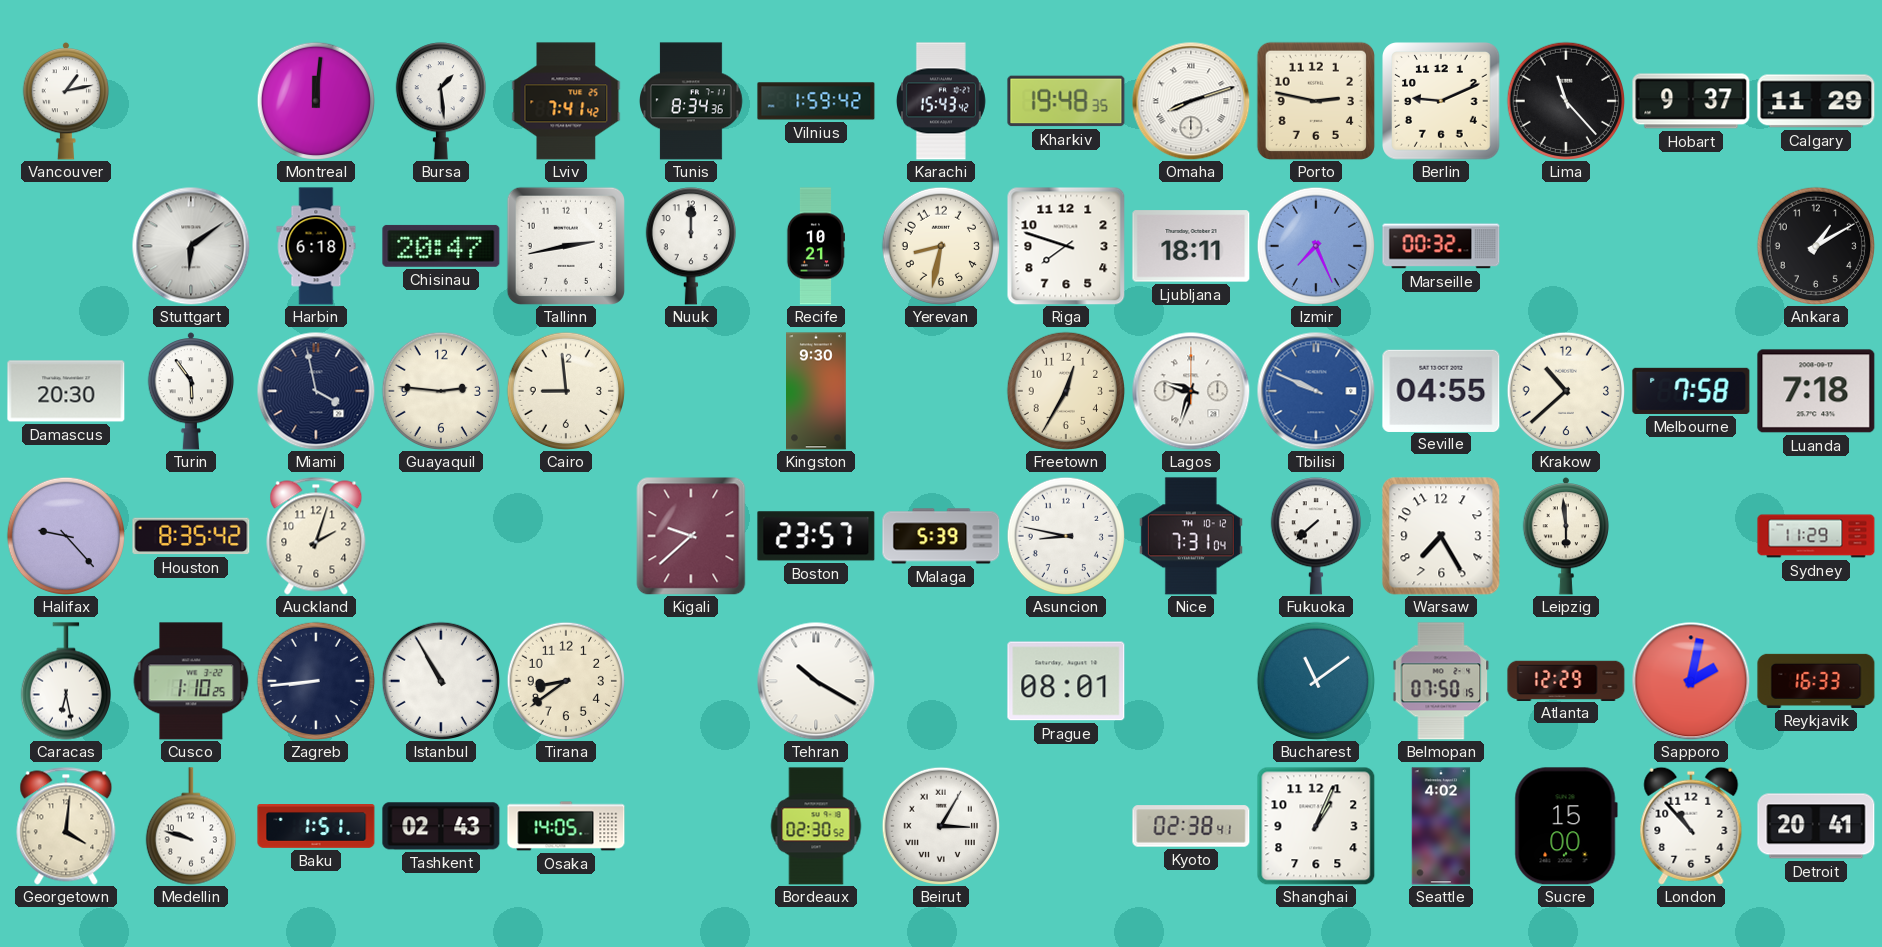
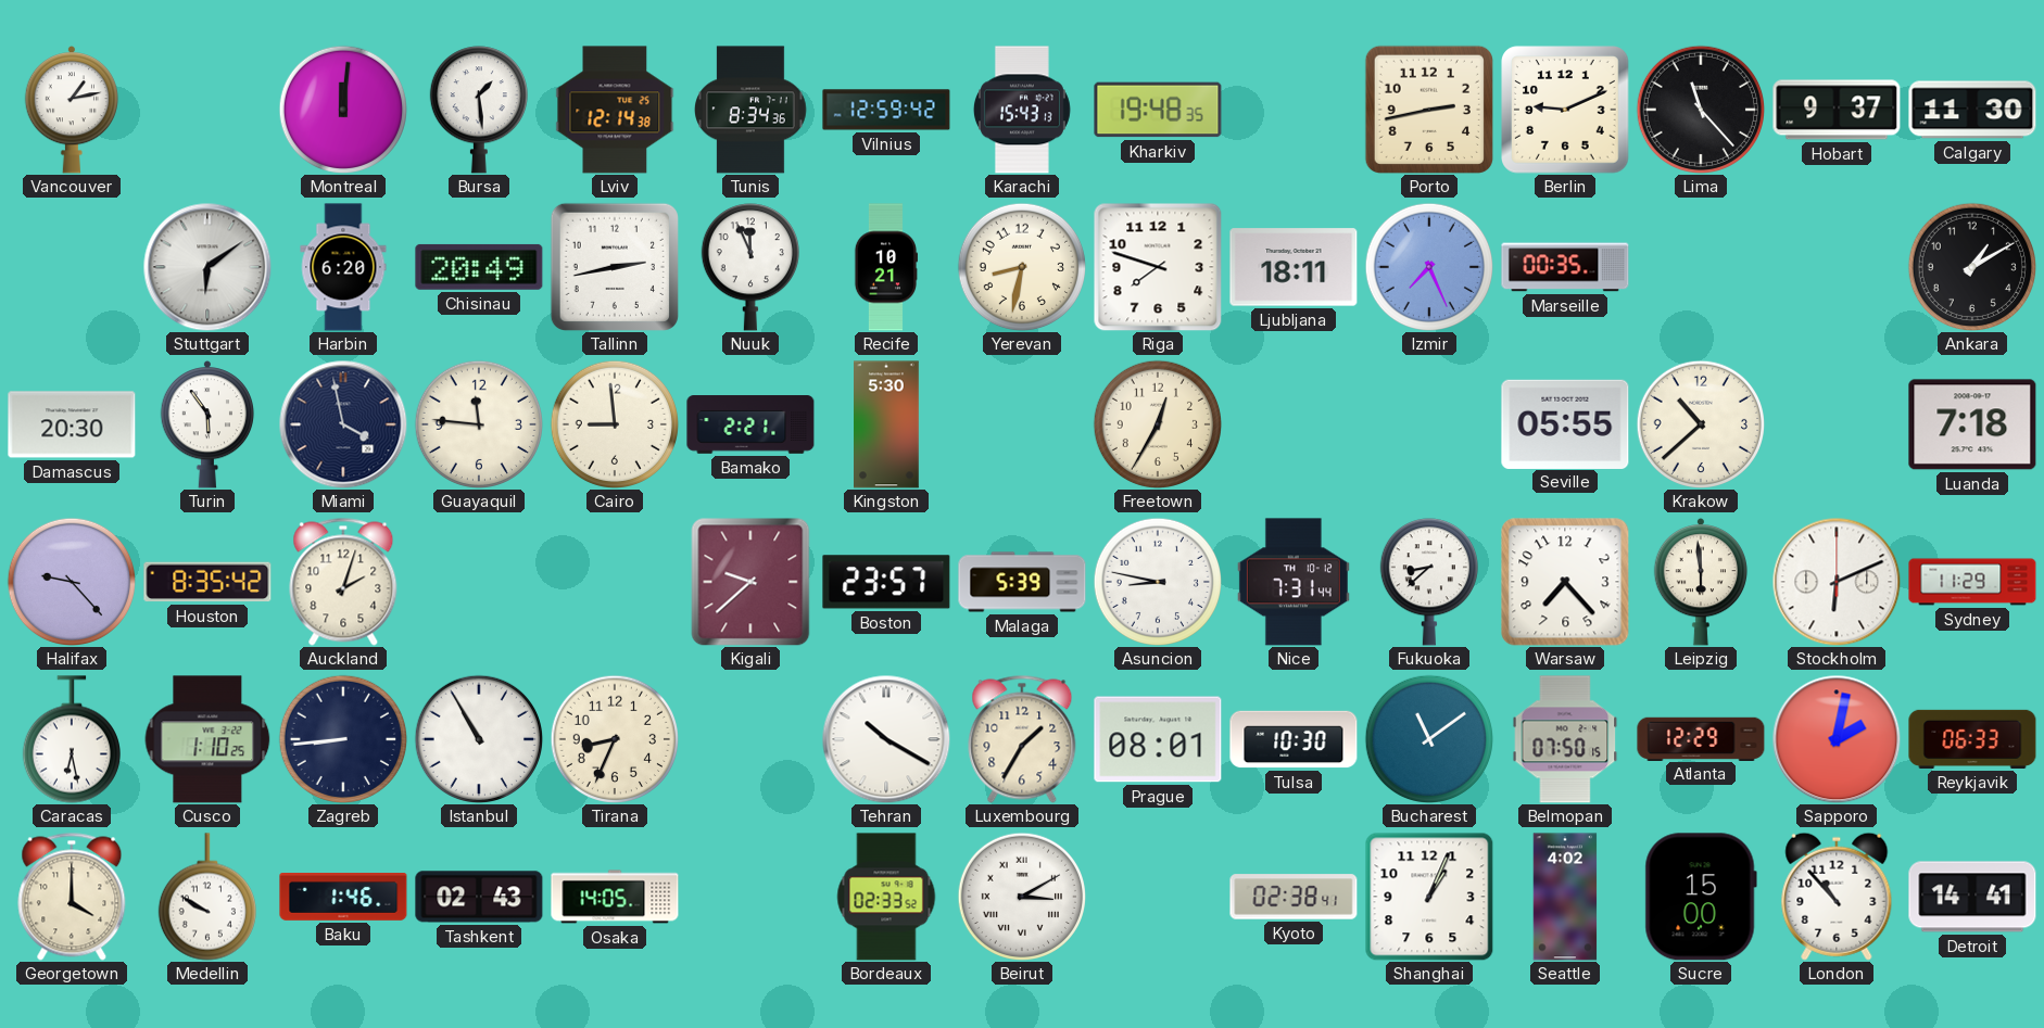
Lviv: 7:41 -> 12:14
Vilnius: 1:59 -> 12:59
Karachi: 15:43:42 -> 15:43:13
Omaha: 8:12 -> none
Porto: 2:47 -> 2:43
Calgary: 11:29 -> 11:30
Harbin: 6:18 -> 6:20
Chisinau: 20:47 -> 20:49
Nuuk: 12:00 -> 11:56
Marseille: 00:32 -> 00:35
Guayaquil: 2:46 -> 11:46
Bamako: none -> 2:21
Kingston: 9:30 -> 5:30
Lagos: 9:33 -> none
Tbilisi: 9:49 -> none
Seville: 04:55 -> 05:55
Melbourne: 7:58 -> none
Nice: 7:31:04 -> 7:31:44
Fukuoka: 7:38 -> 8:38
Warsaw: 7:25 -> 7:23
Stockholm: none -> 6:11
Tirana: 8:39 -> 8:34
Luxembourg: none -> 1:35
Tulsa: none -> 10:30
Reykjavik: 16:33 -> 06:33
Georgetown: 4:01 -> 4:00
Medellin: 9:48 -> 9:50
Baku: 1:51 -> 1:46
Bordeaux: 02:30 -> 02:33
Beirut: 3:05 -> 3:10
Detroit: 20:41 -> 14:41
